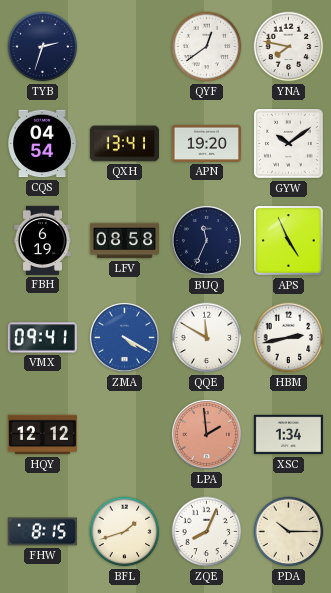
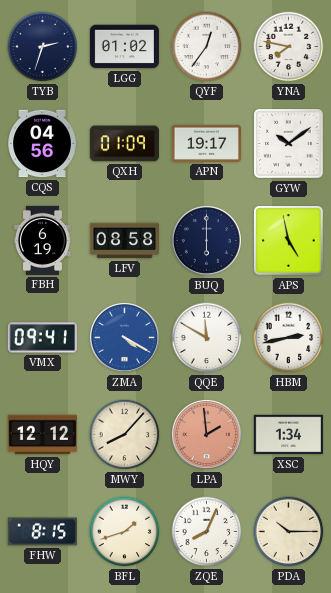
LGG: none -> 01:02
QYF: 12:39 -> 12:36
CQS: 04:54 -> 04:56
QXH: 13:41 -> 01:09
APN: 19:20 -> 19:17
BUQ: 11:34 -> 6:00
APS: 4:56 -> 4:58
MWY: none -> 8:07
